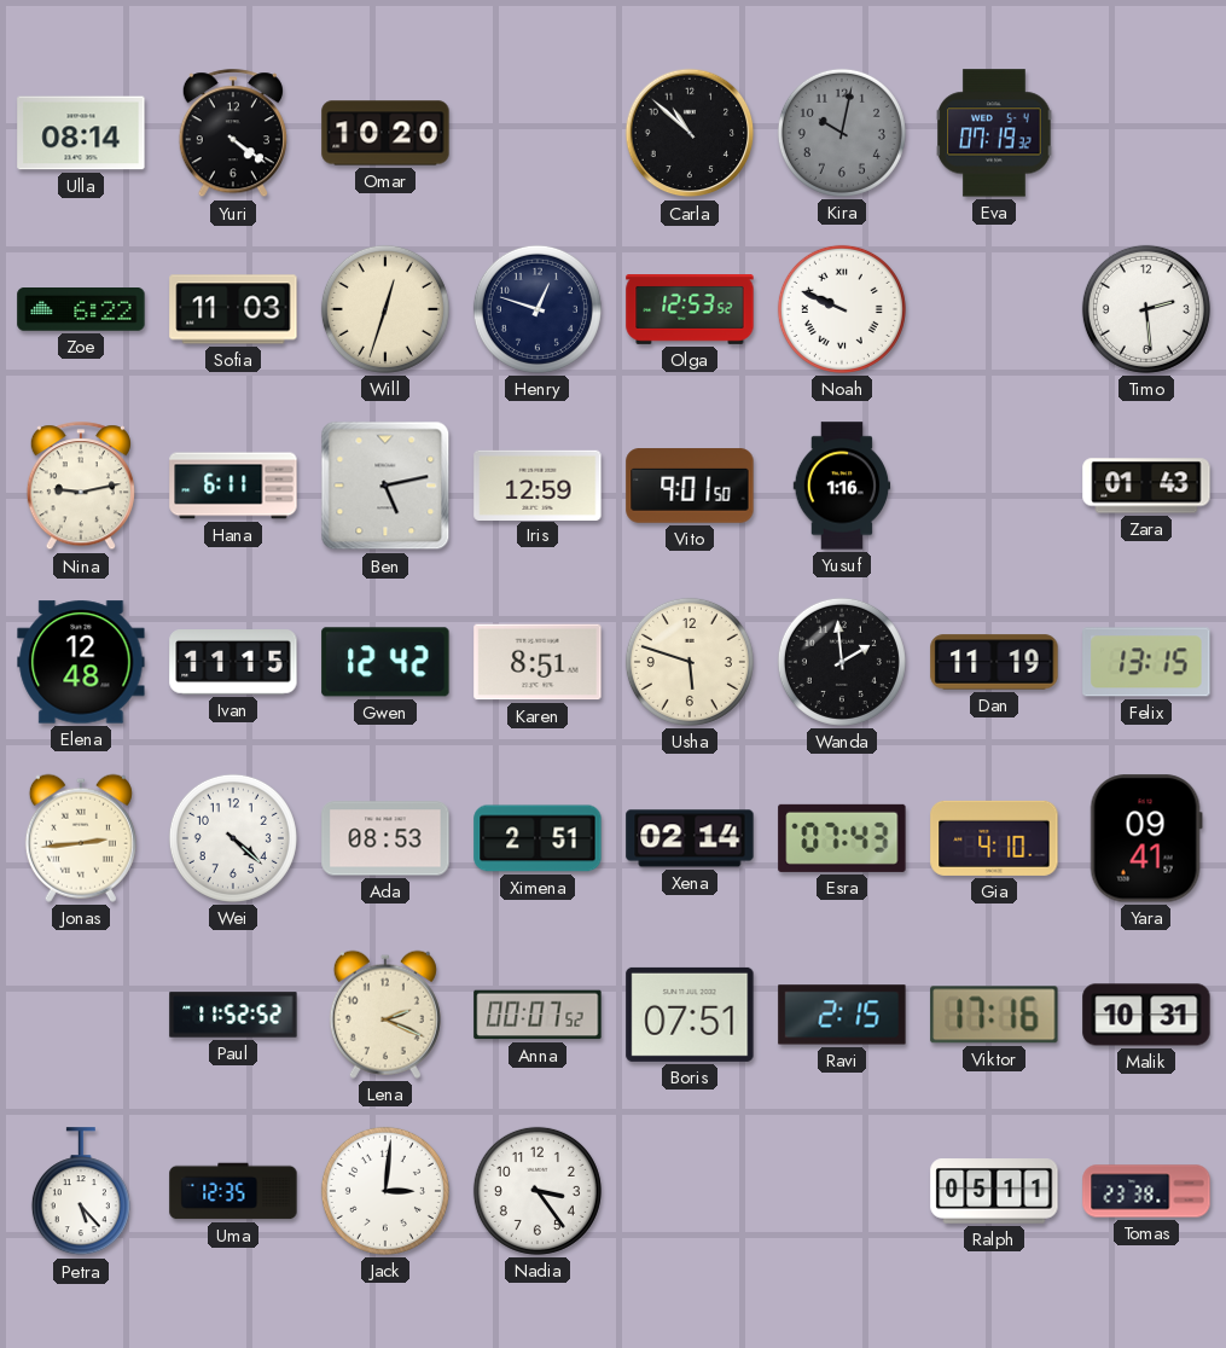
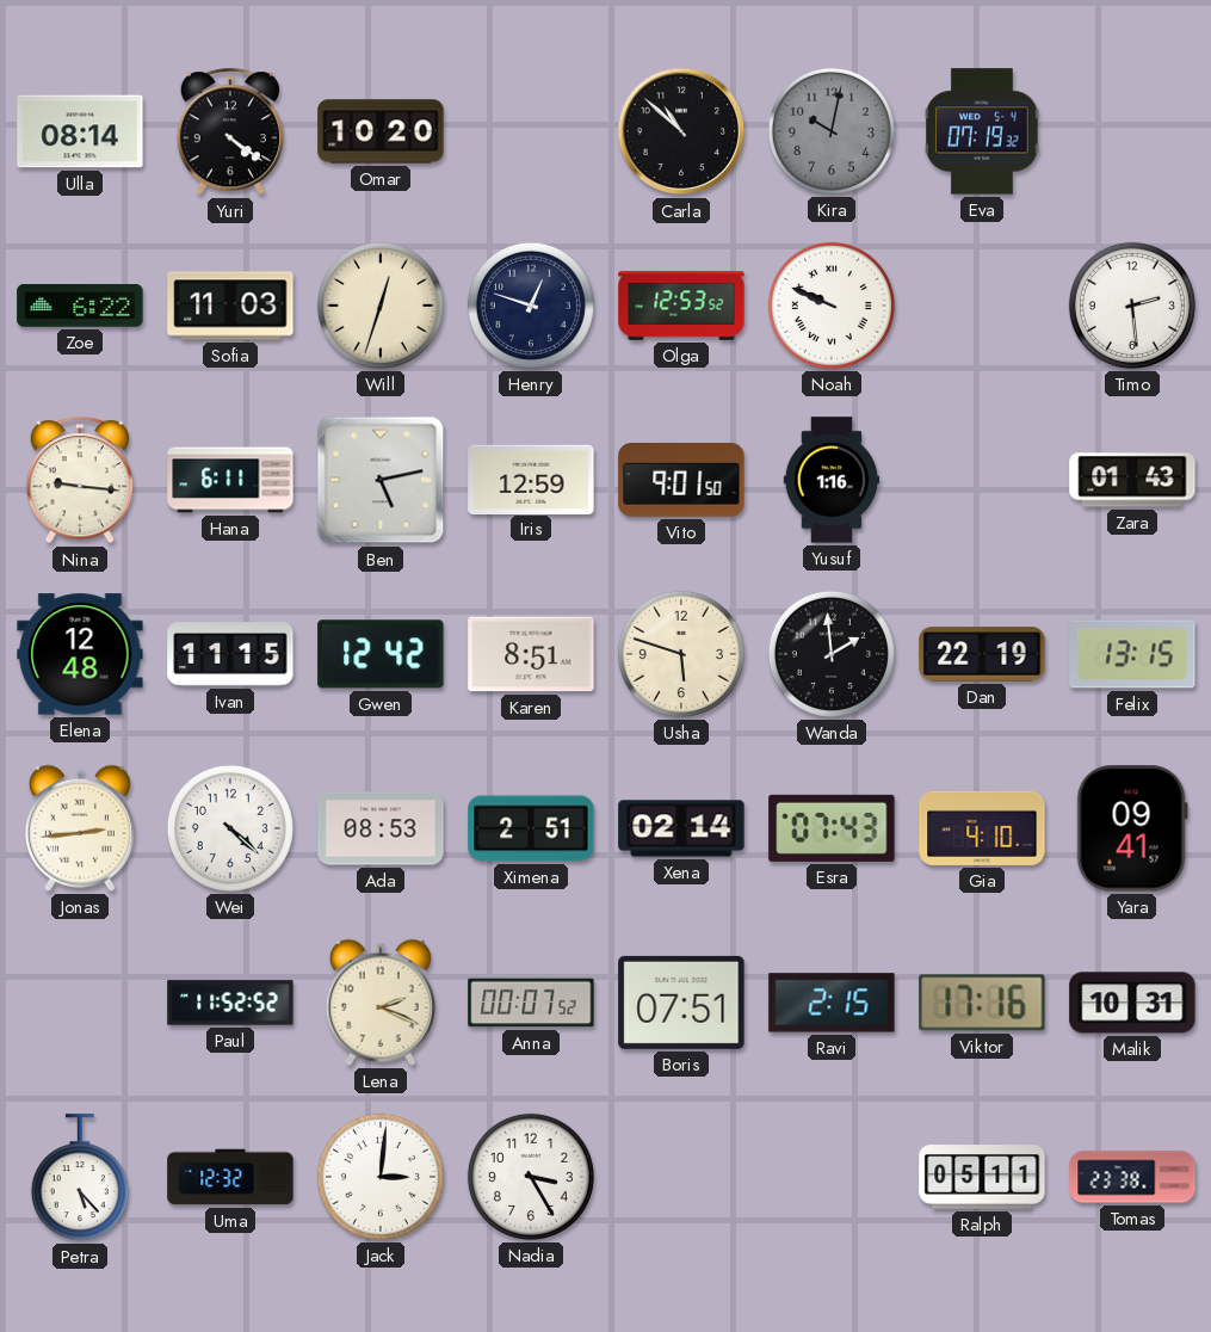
Nina: 9:13 -> 9:16
Dan: 11:19 -> 22:19
Uma: 12:35 -> 12:32
Nadia: 3:24 -> 3:25
